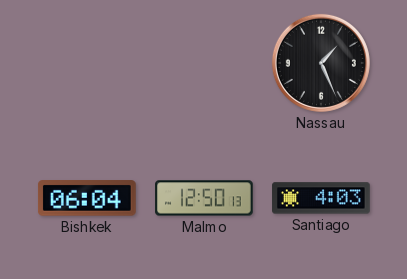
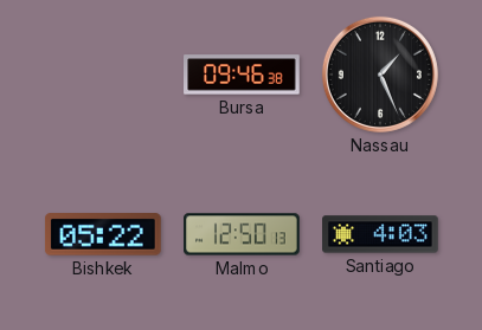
Bursa: none -> 09:46
Bishkek: 06:04 -> 05:22
